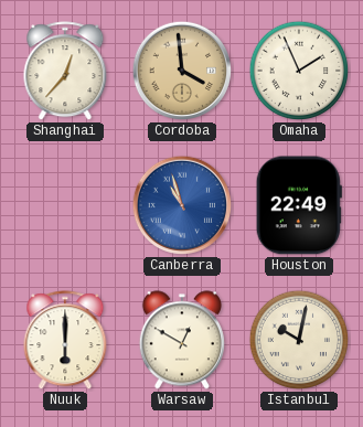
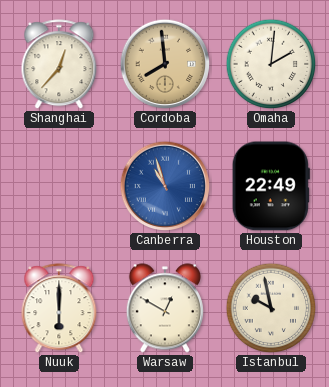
Cordoba: 3:59 -> 7:59
Omaha: 1:56 -> 2:01
Istanbul: 10:02 -> 9:58
